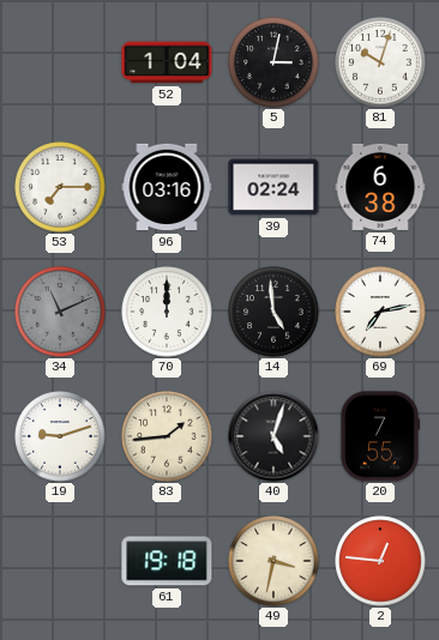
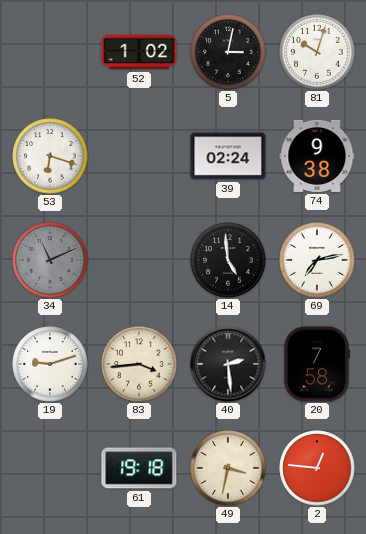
52: 1:04 -> 1:02
53: 7:15 -> 6:18
96: 03:16 -> none
74: 6:38 -> 9:38
70: 12:00 -> none
83: 1:44 -> 3:44
40: 5:03 -> 2:29
20: 7:55 -> 7:58
